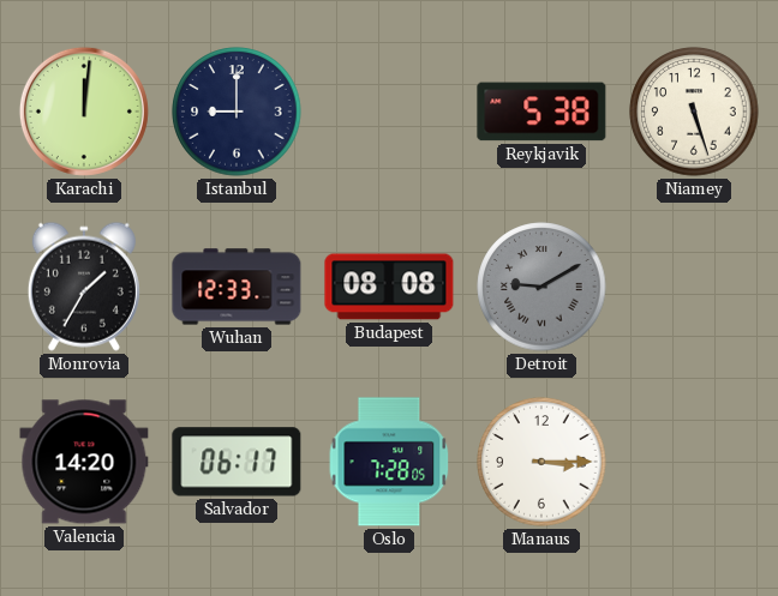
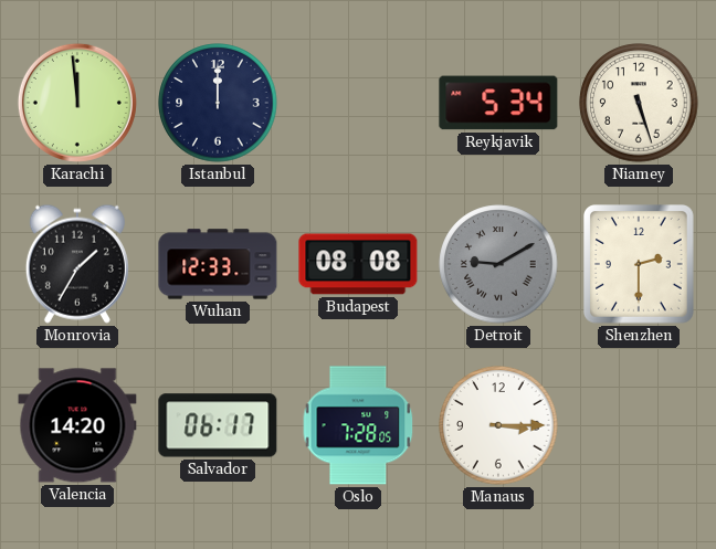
Karachi: 12:01 -> 11:59
Istanbul: 9:00 -> 12:00
Reykjavik: 5:38 -> 5:34
Shenzhen: none -> 2:30
